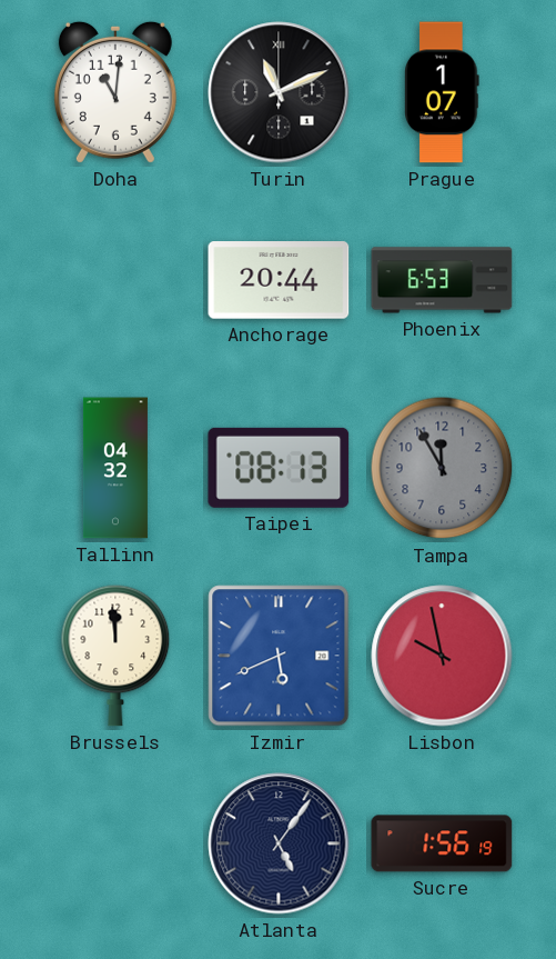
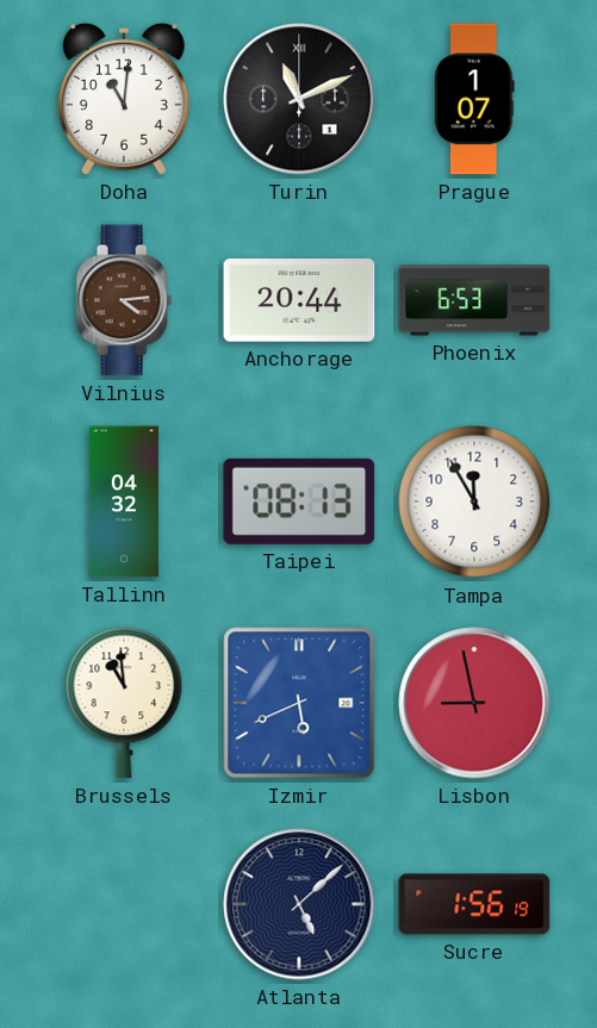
Vilnius: none -> 4:14
Tampa dial: grey -> white
Brussels: 11:59 -> 10:59
Lisbon: 9:58 -> 8:58
Atlanta: 5:06 -> 5:08
